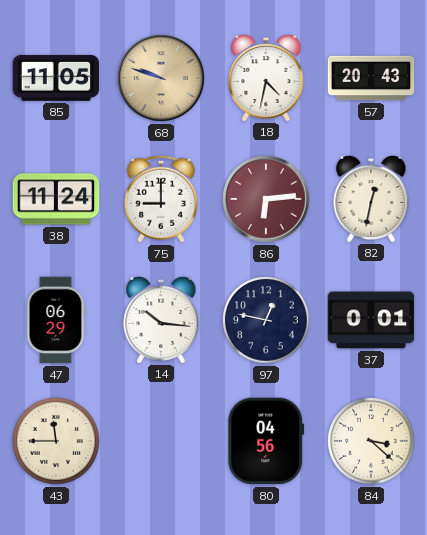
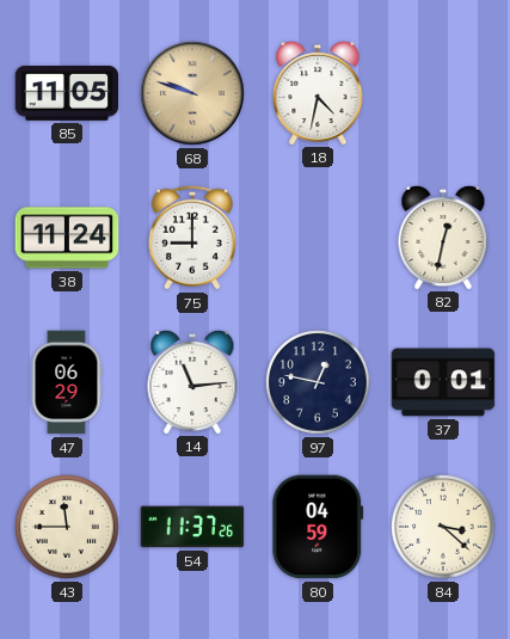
57: 20:43 -> none
86: 6:14 -> none
14: 10:16 -> 11:14
54: none -> 11:37
80: 04:56 -> 04:59
